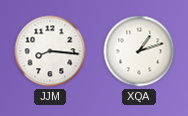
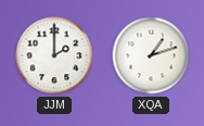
JJM: 8:16 -> 2:00
